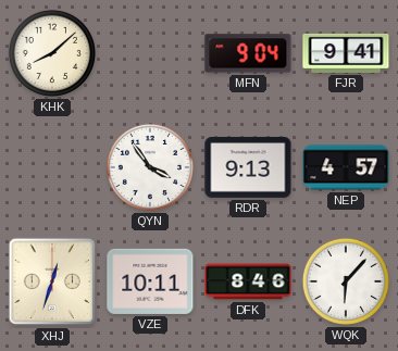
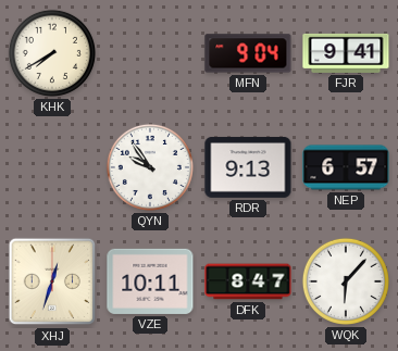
KHK: 8:08 -> 7:40
QYN: 3:54 -> 9:54
NEP: 4:57 -> 6:57
DFK: 8:46 -> 8:47
